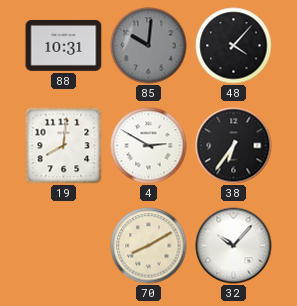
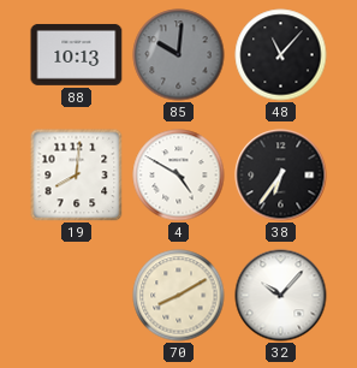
88: 10:31 -> 10:13
48: 4:07 -> 11:07
4: 2:50 -> 4:50
